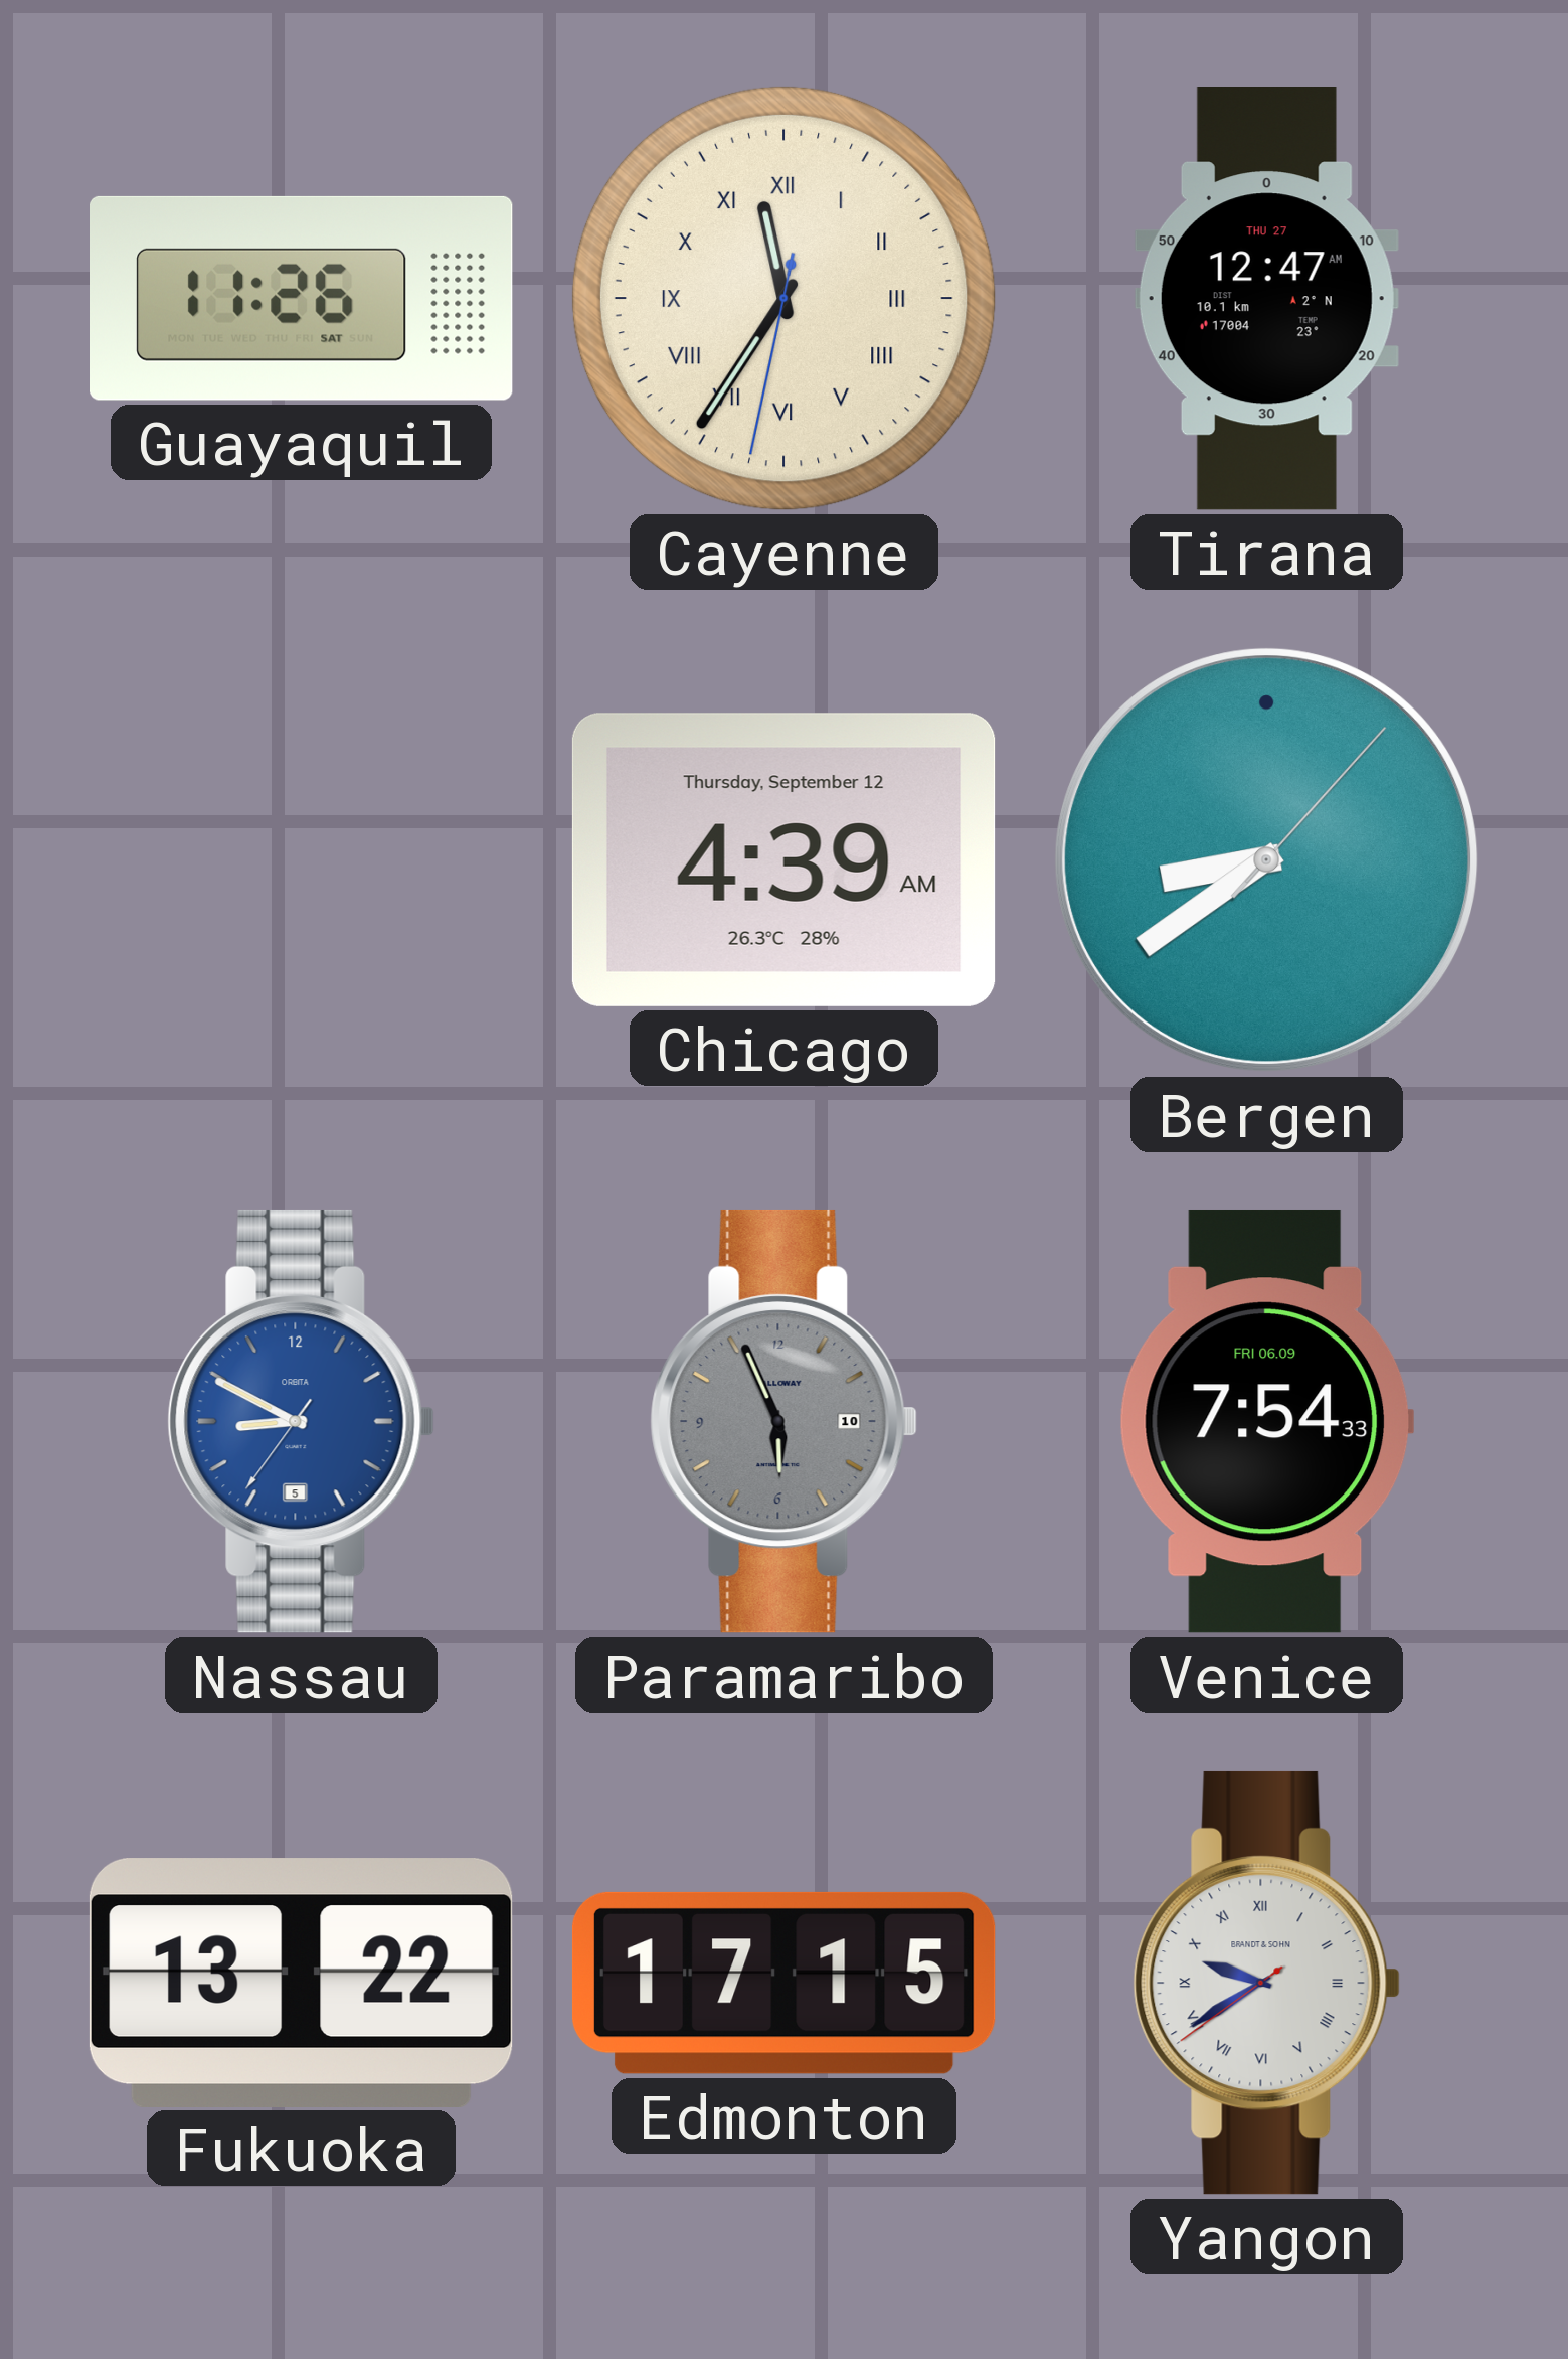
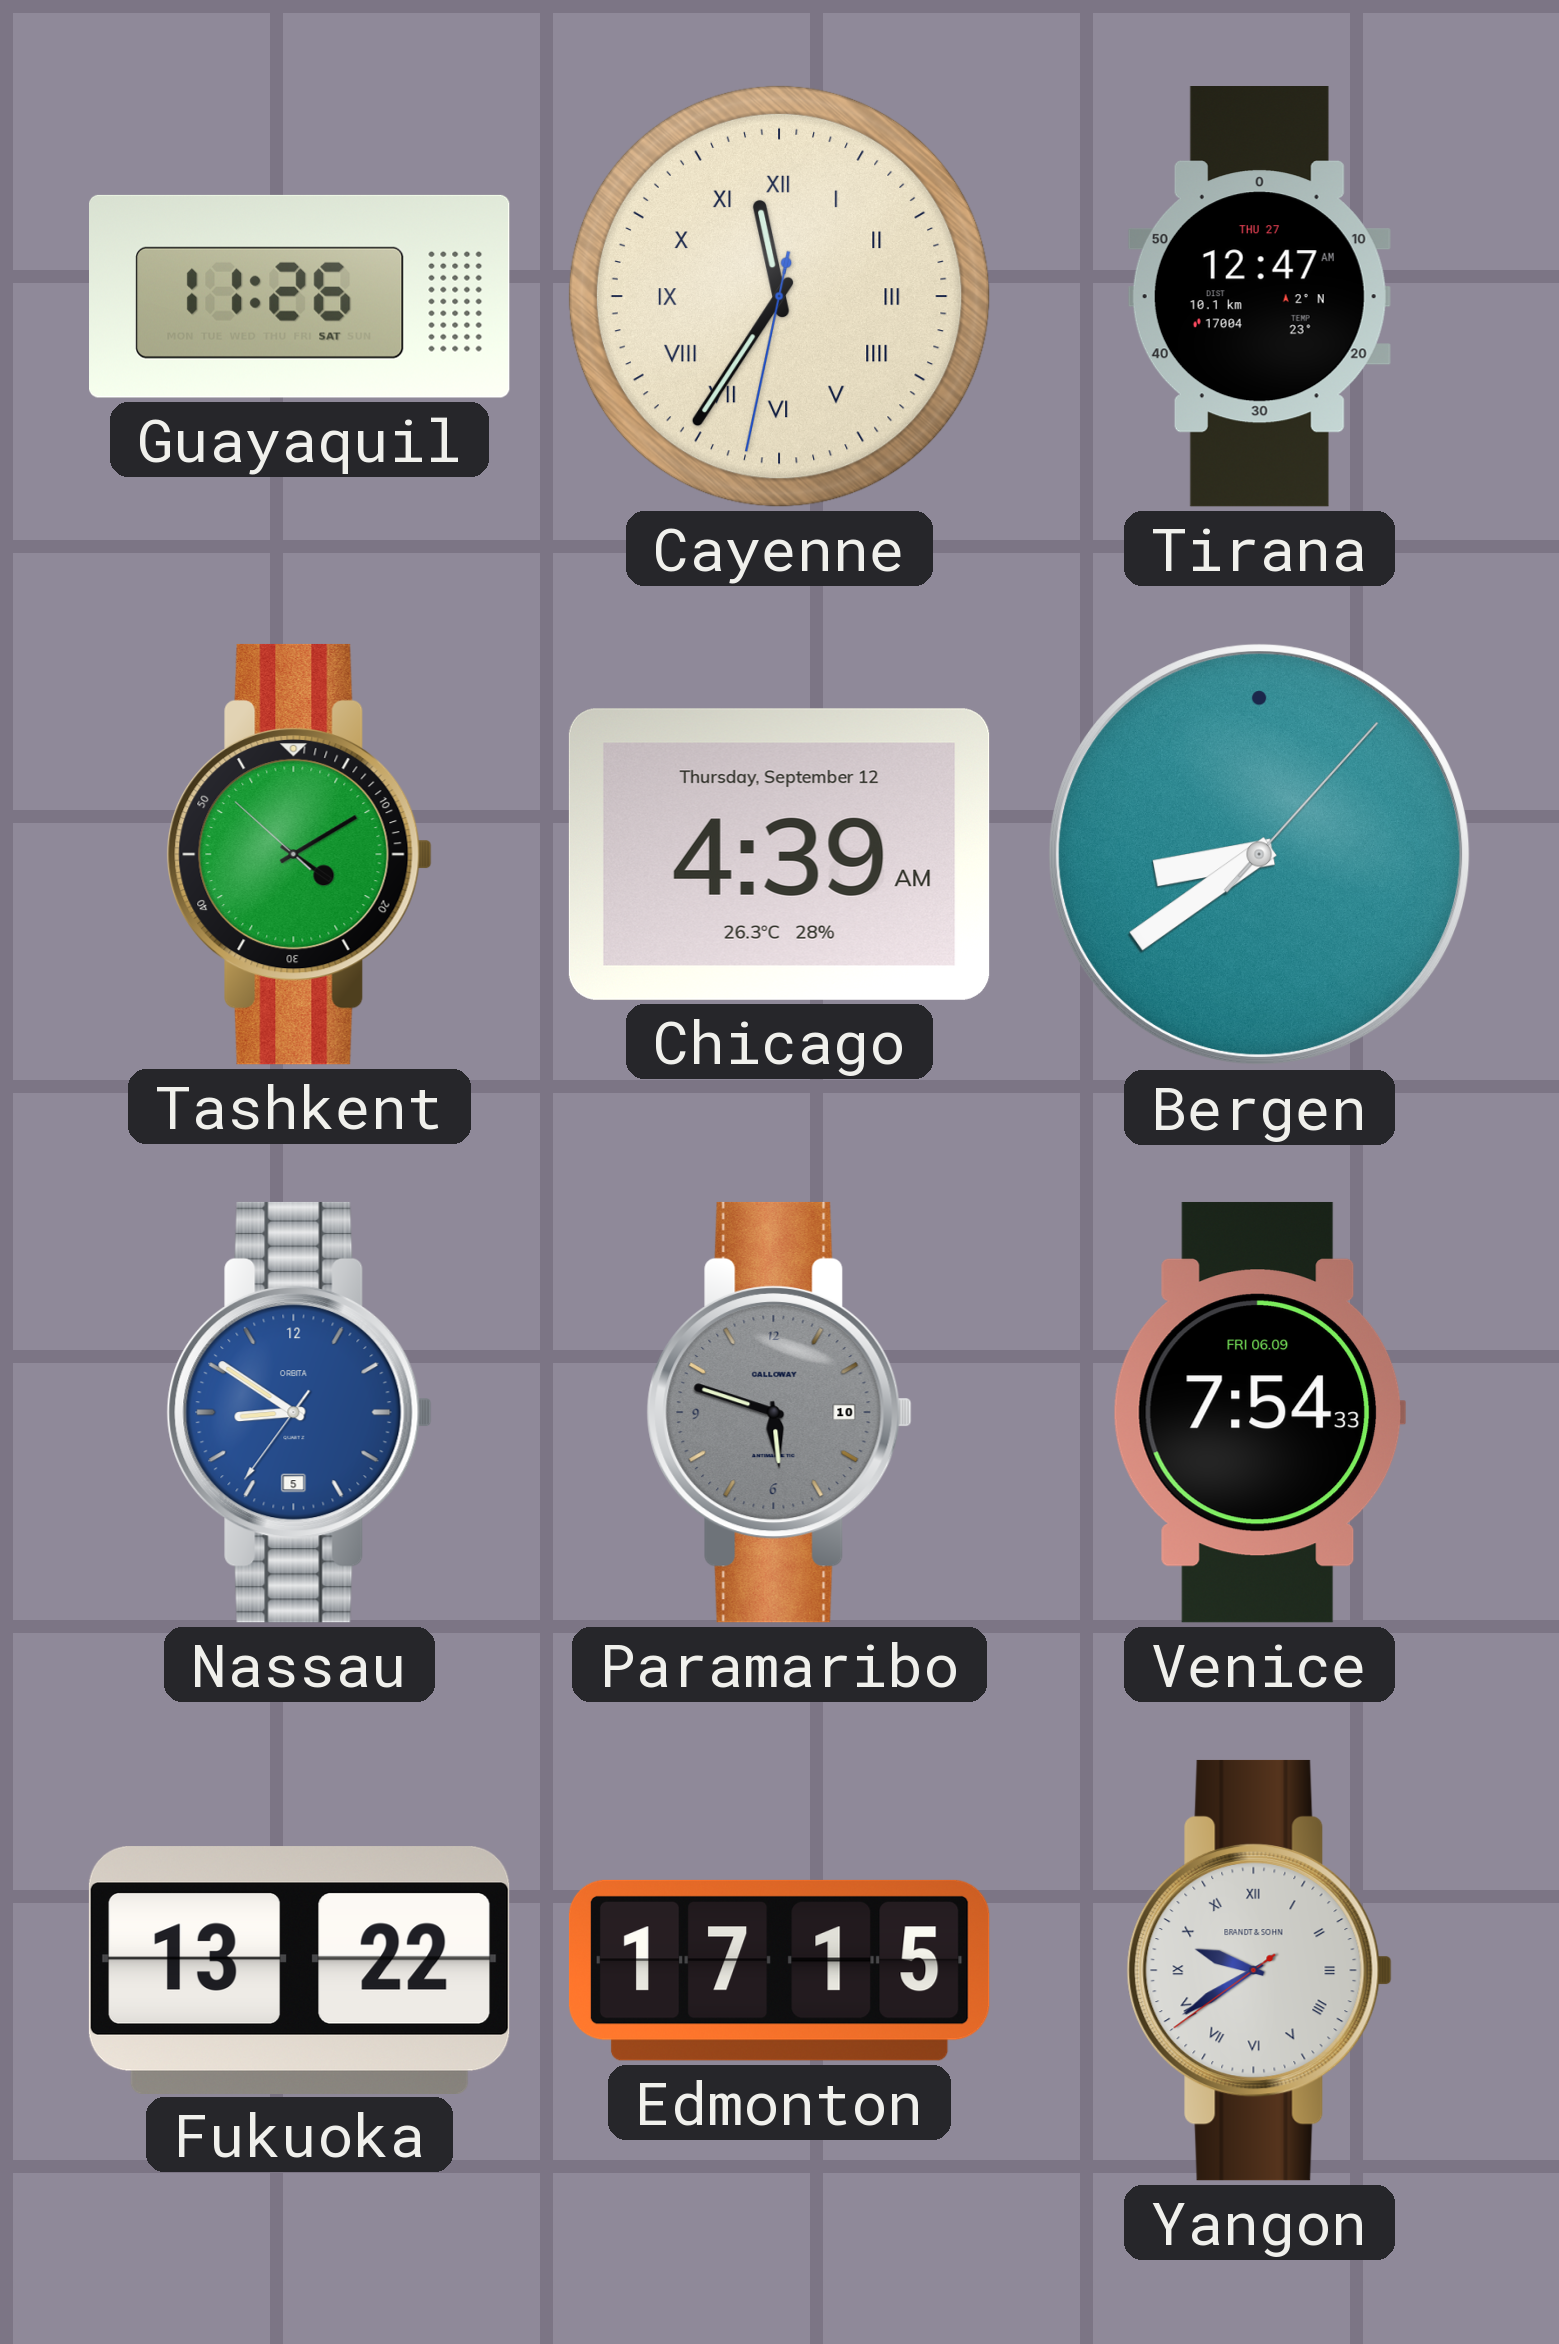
Tashkent: none -> 4:09
Nassau: 8:49 -> 8:50
Paramaribo: 5:56 -> 5:48
